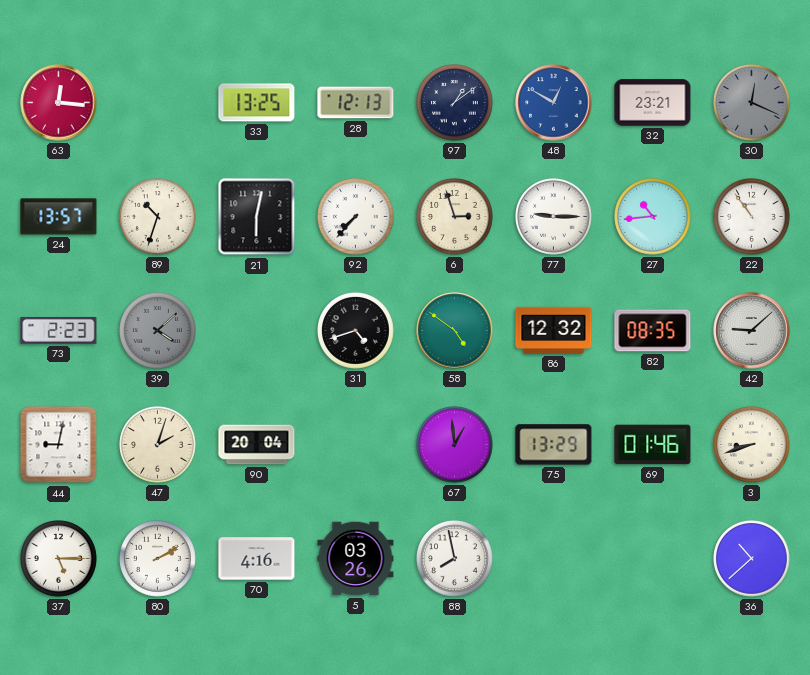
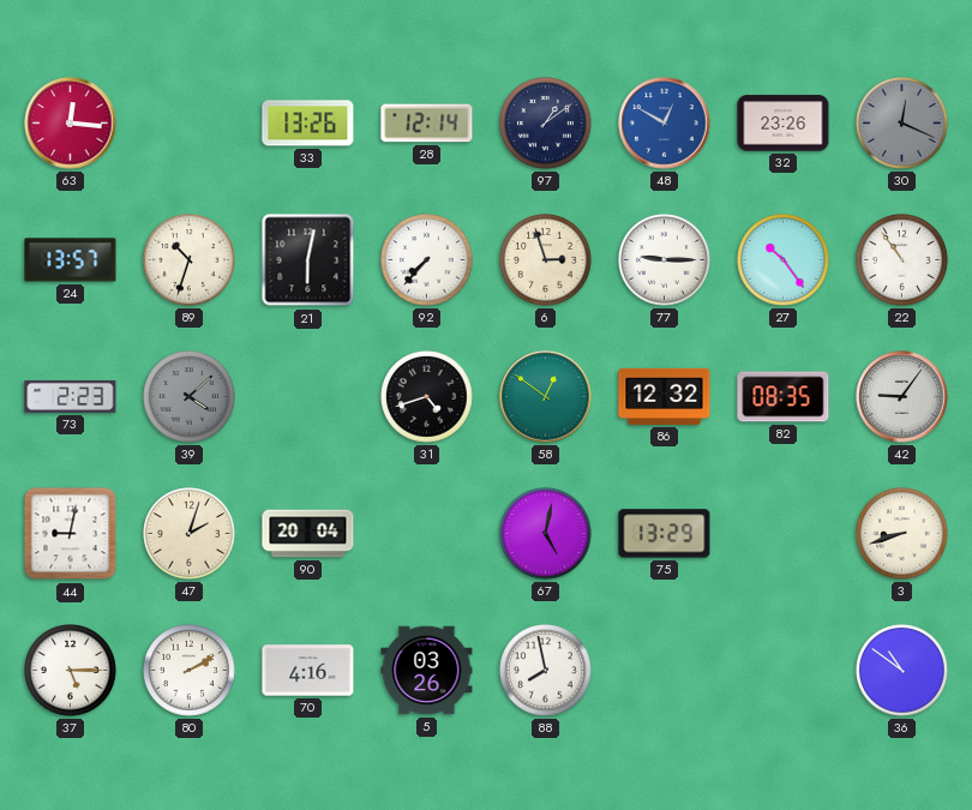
33: 13:25 -> 13:26
28: 12:13 -> 12:14
32: 23:21 -> 23:26
27: 10:44 -> 10:24
58: 4:51 -> 12:51
42: 9:08 -> 9:06
67: 12:59 -> 5:02
69: 01:46 -> none
36: 10:38 -> 10:51
